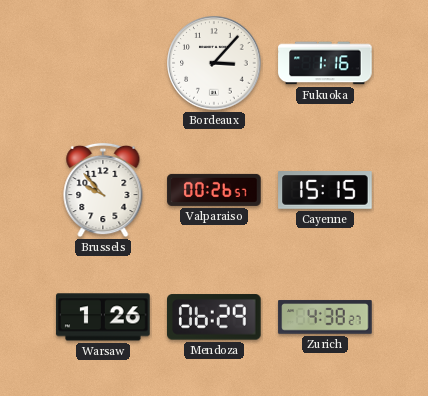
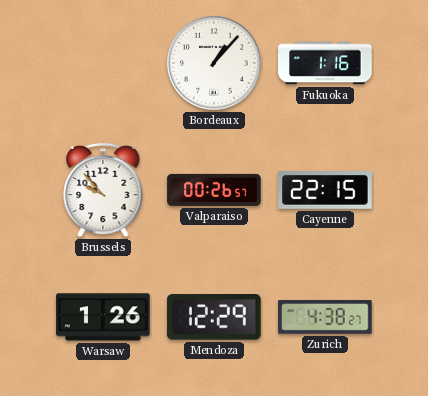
Bordeaux: 3:07 -> 1:07
Cayenne: 15:15 -> 22:15
Mendoza: 06:29 -> 12:29
